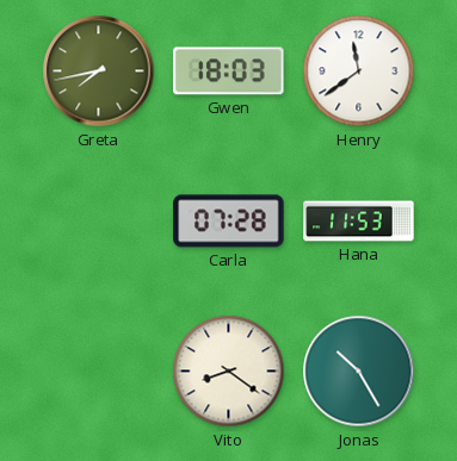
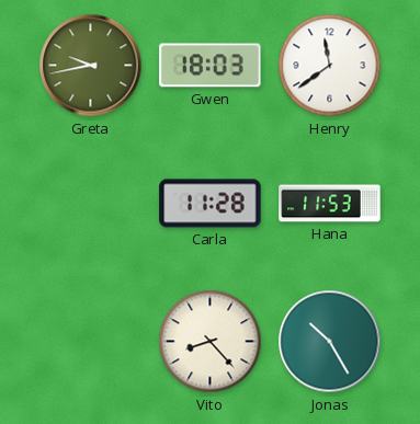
Greta: 7:43 -> 9:43
Carla: 07:28 -> 11:28
Vito: 8:21 -> 8:23
